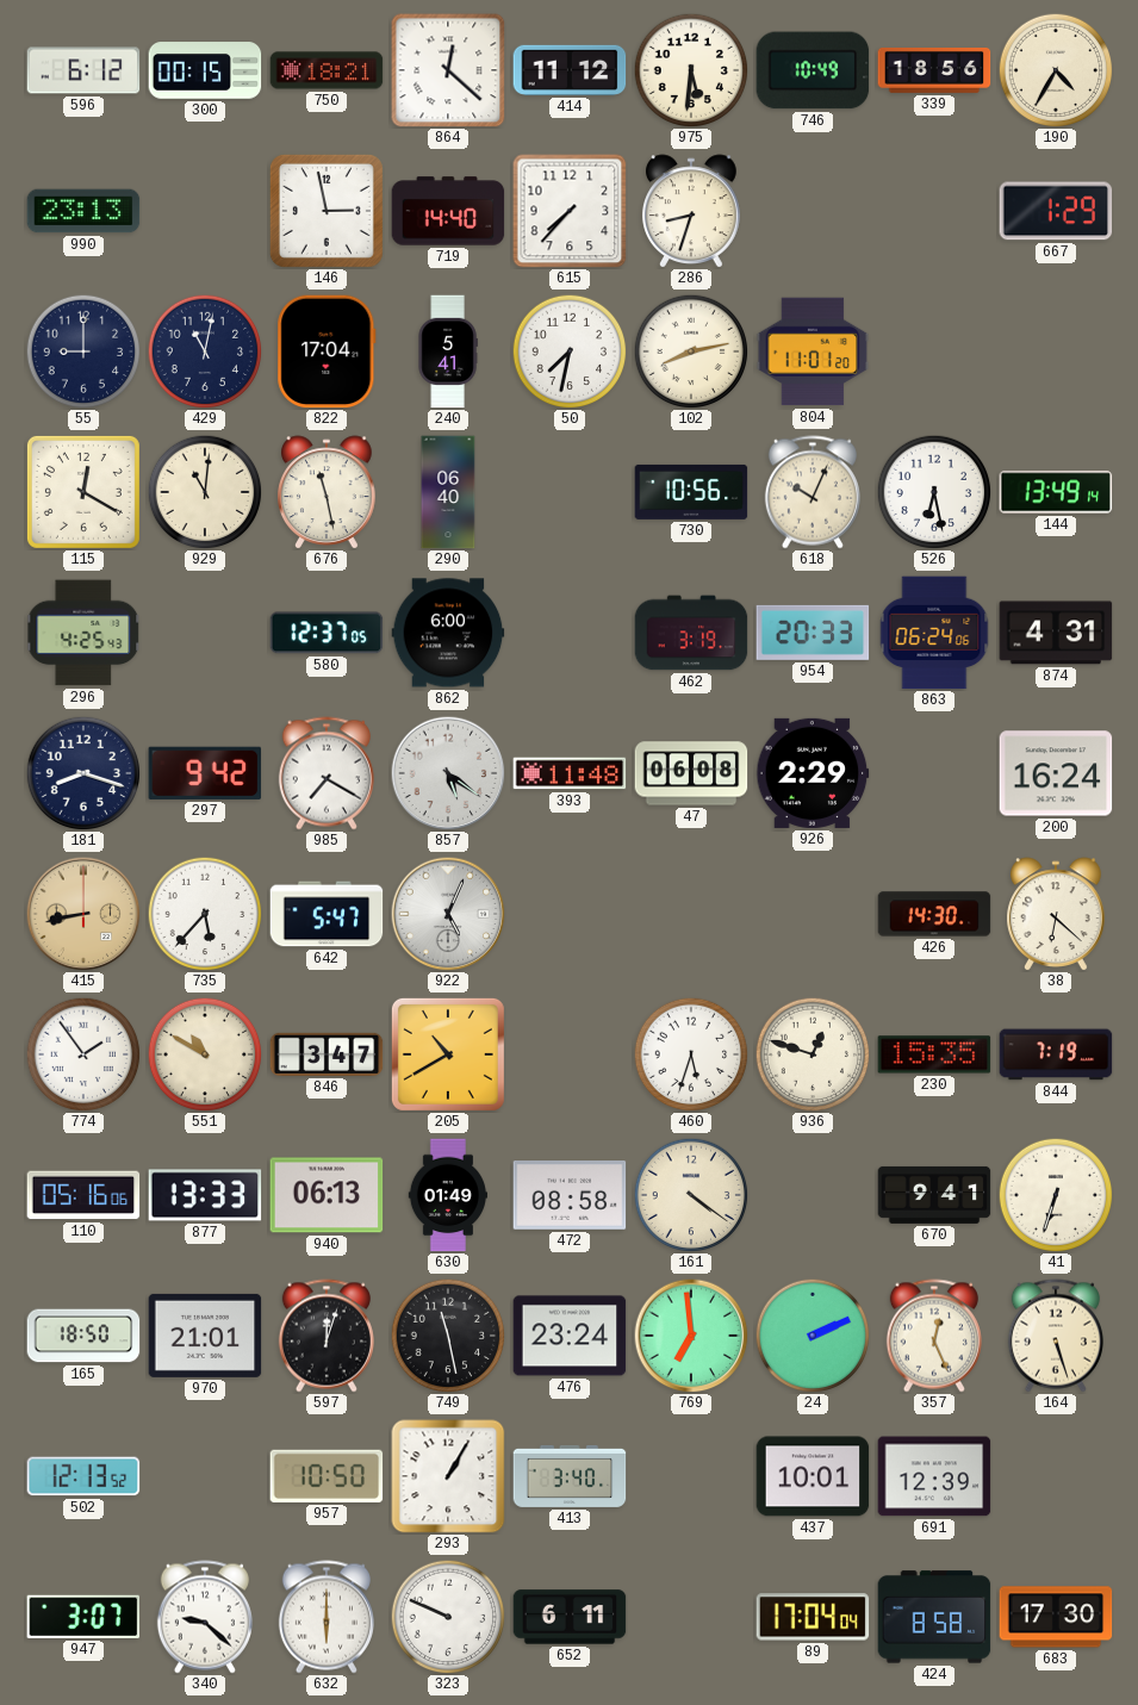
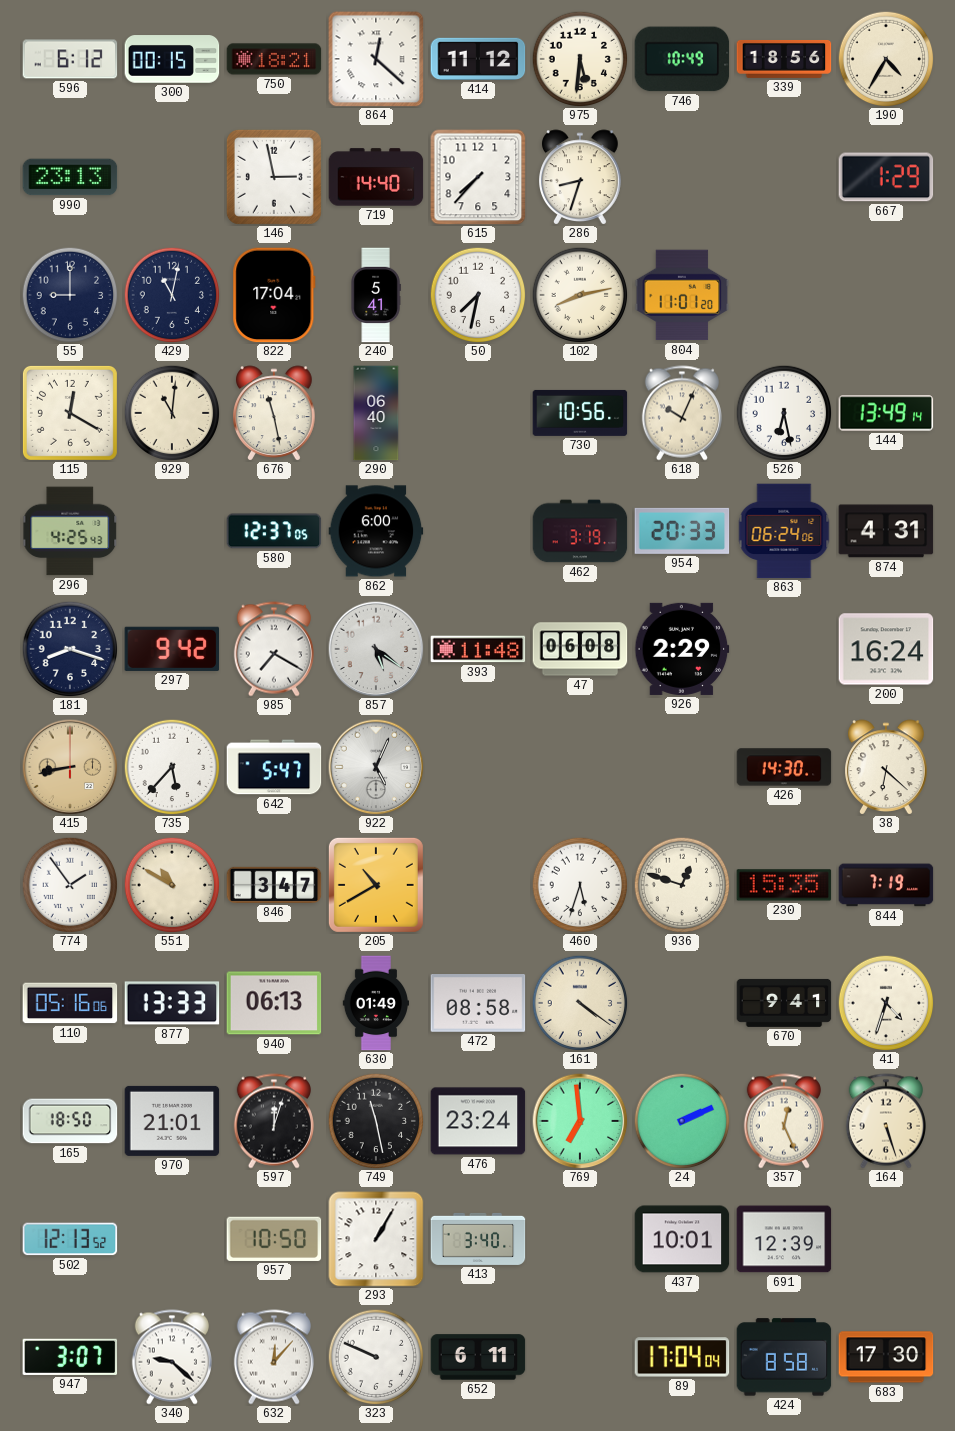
41: 6:33 -> 4:33
632: 6:00 -> 12:07
